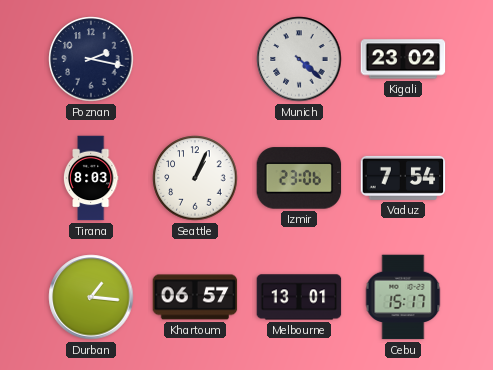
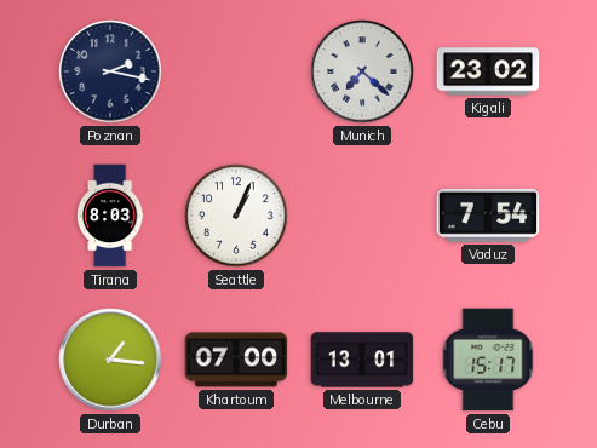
Munich: 4:22 -> 7:22
Izmir: 23:06 -> none
Khartoum: 06:57 -> 07:00
